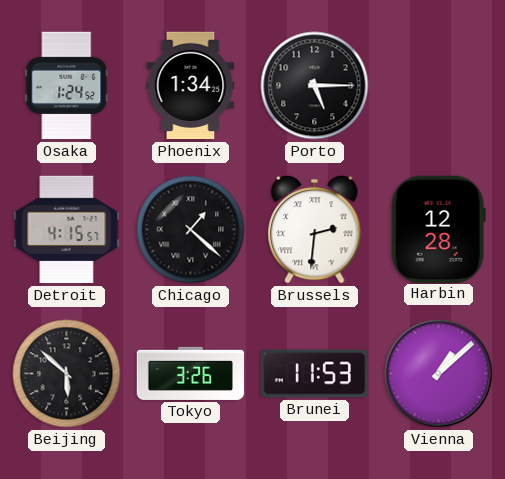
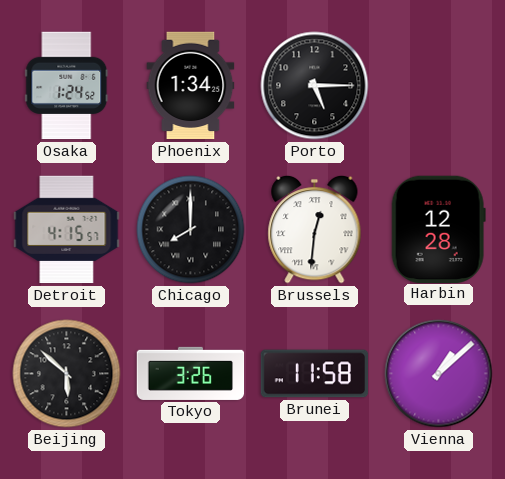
Chicago: 1:22 -> 8:00
Brussels: 2:31 -> 12:31
Brunei: 11:53 -> 11:58
